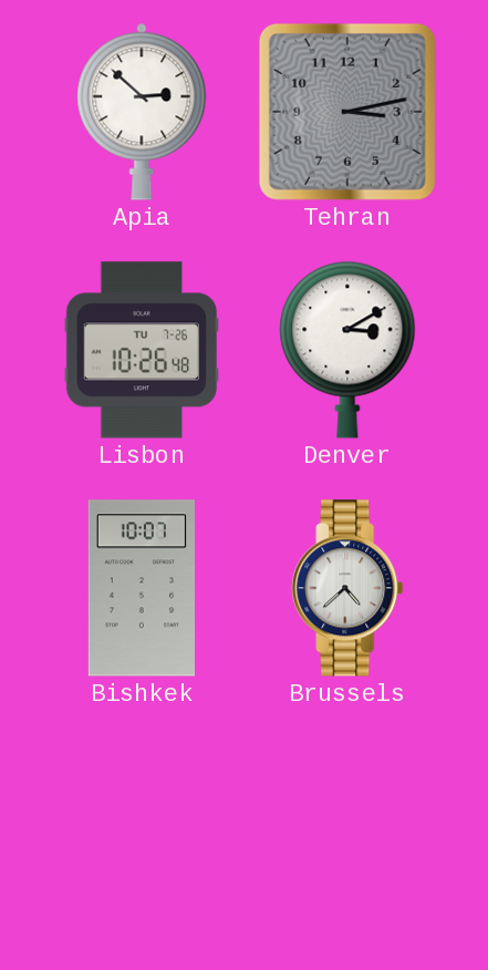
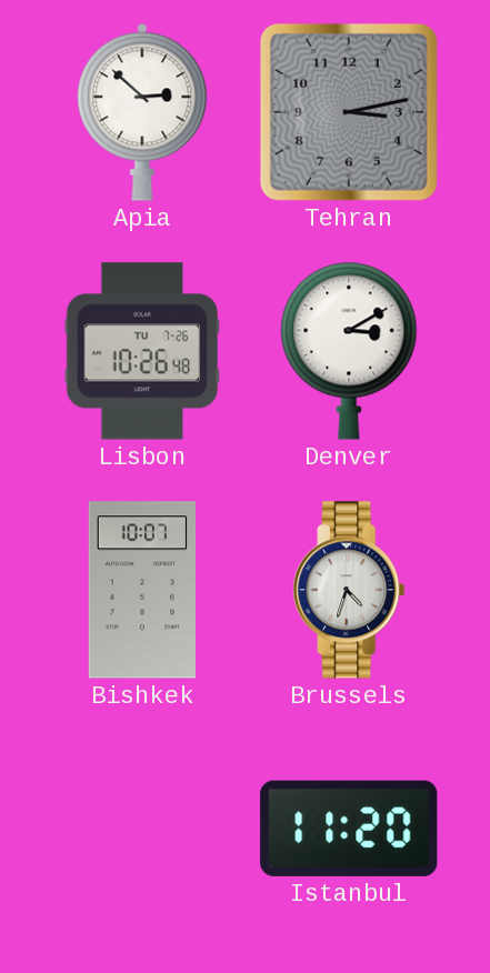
Brussels: 4:38 -> 4:33
Istanbul: none -> 11:20
